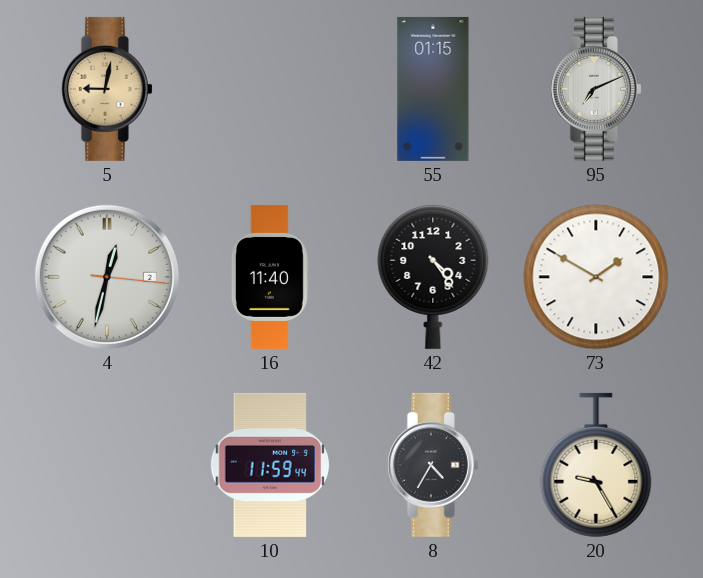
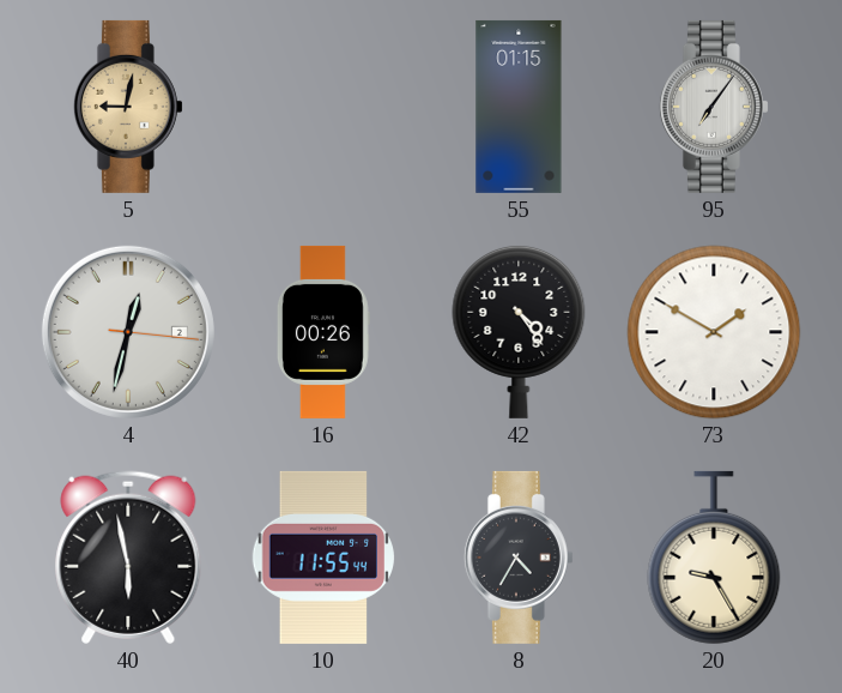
95: 7:11 -> 7:06
16: 11:40 -> 00:26
40: none -> 5:58
10: 11:59 -> 11:55
